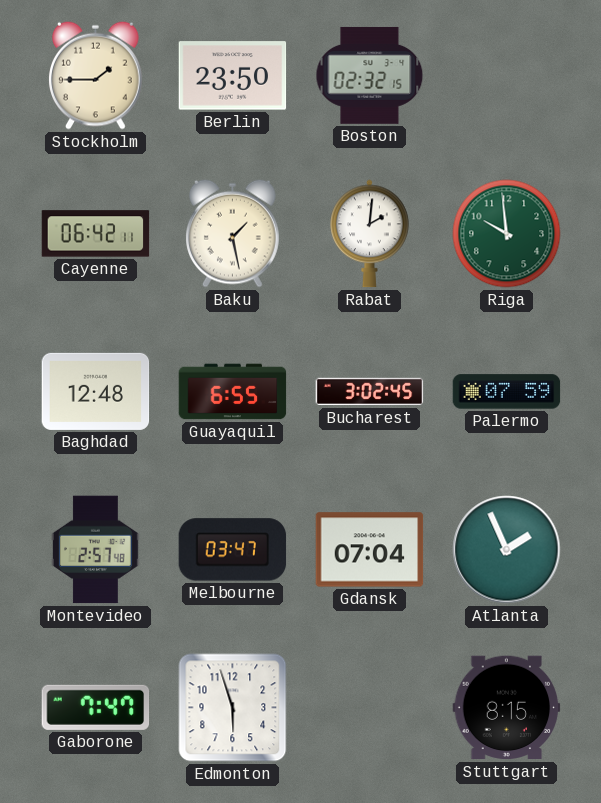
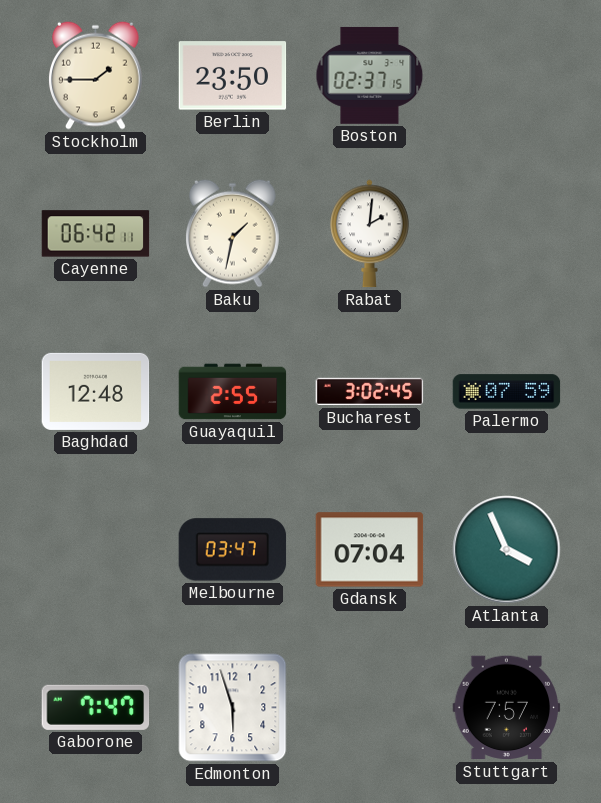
Boston: 02:32 -> 02:37
Baku: 1:28 -> 1:32
Riga: 9:59 -> none
Guayaquil: 6:55 -> 2:55
Montevideo: 2:57 -> none
Atlanta: 1:56 -> 3:56
Stuttgart: 8:15 -> 7:57
